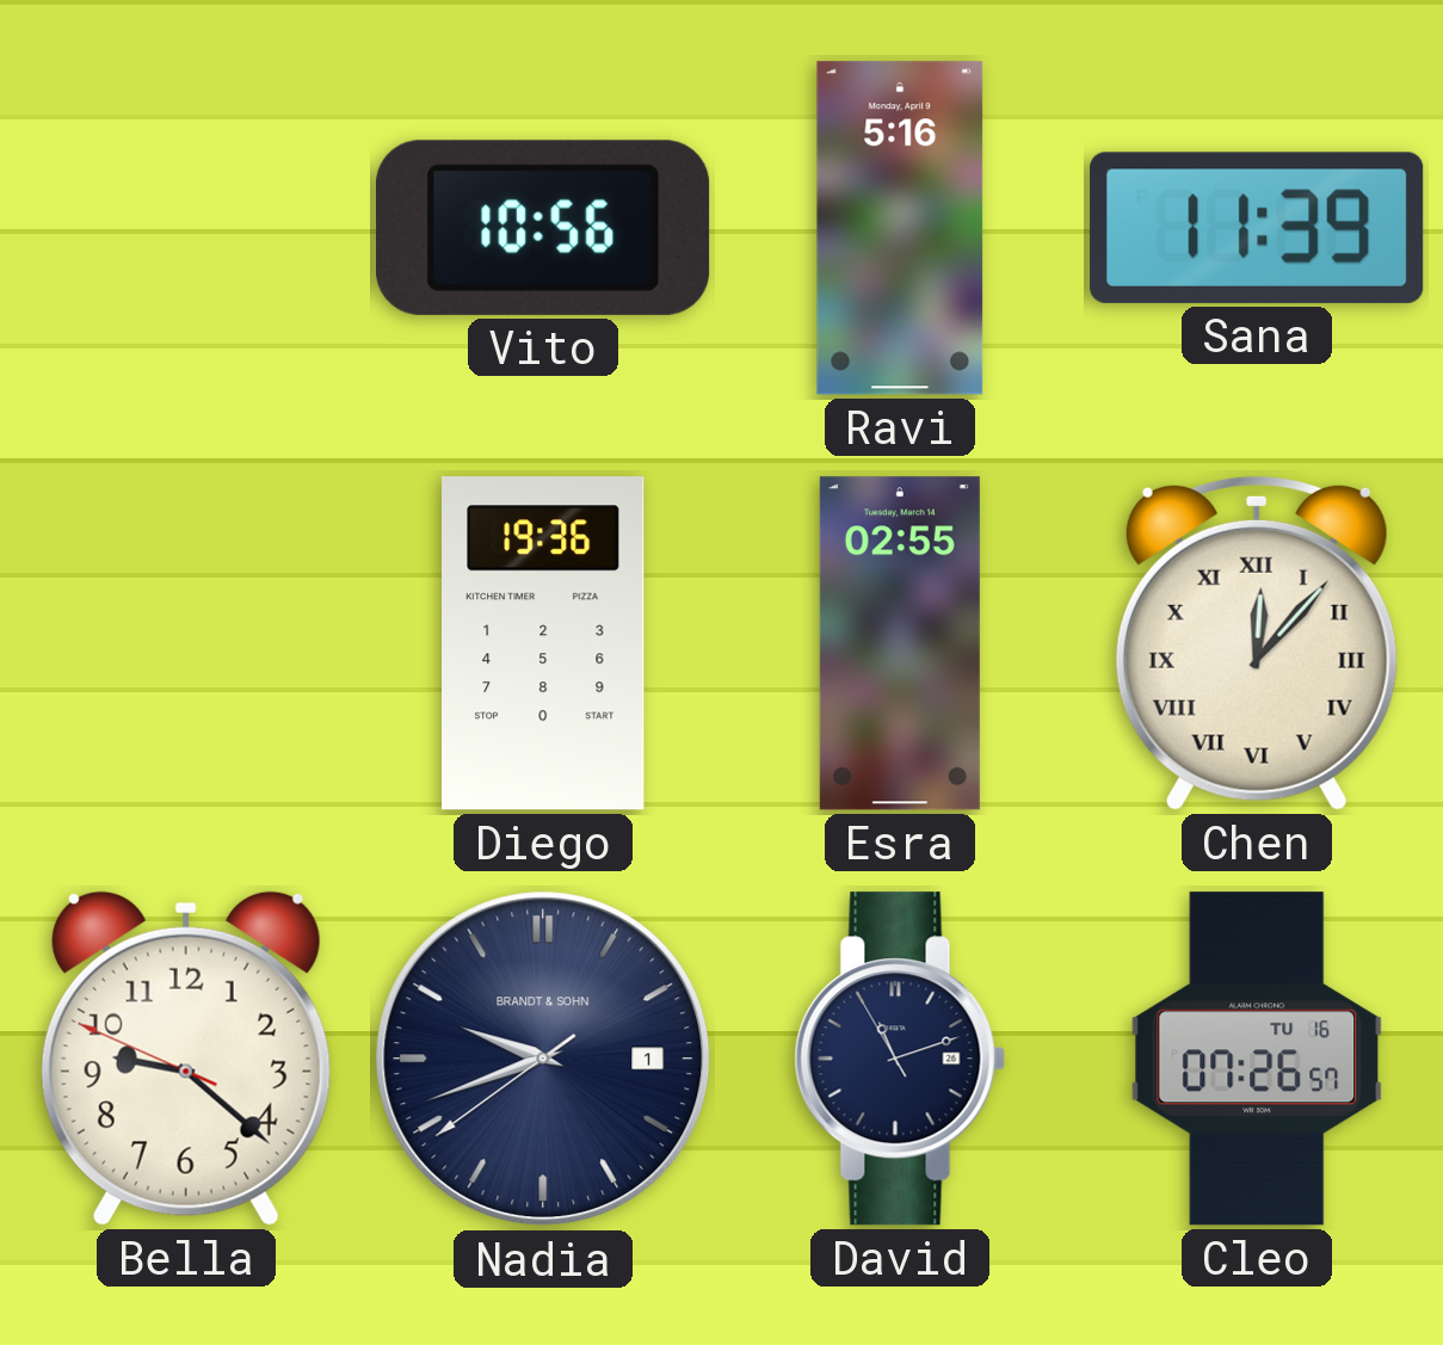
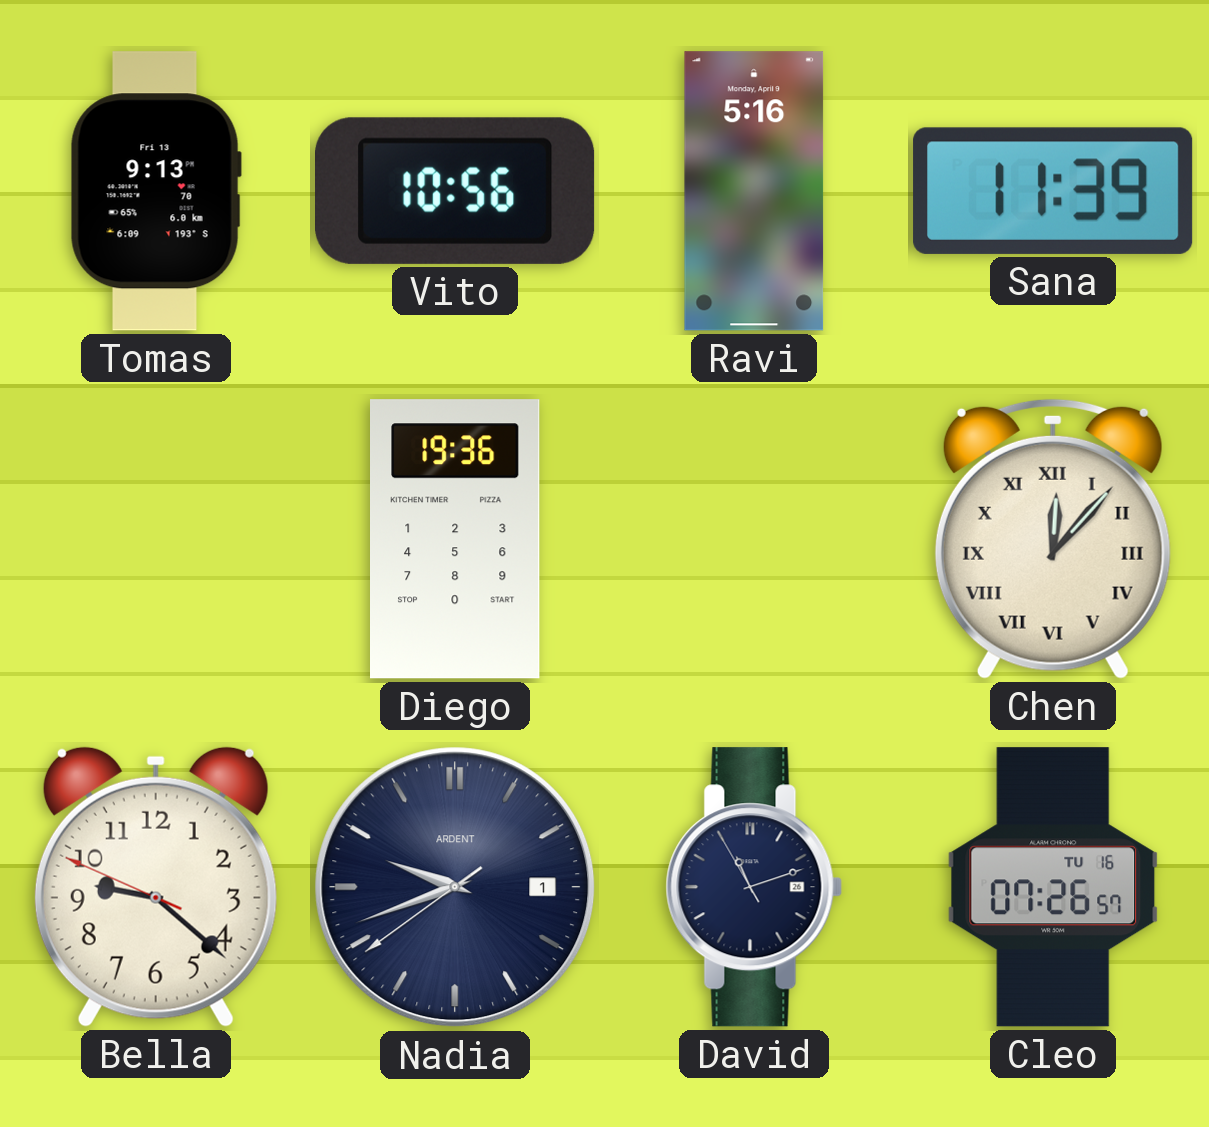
Tomas: none -> 9:13
Esra: 02:55 -> none
Nadia brand: BRANDT & SOHN -> ARDENT
